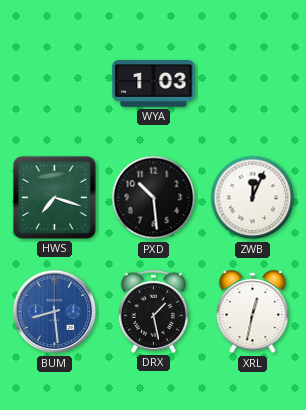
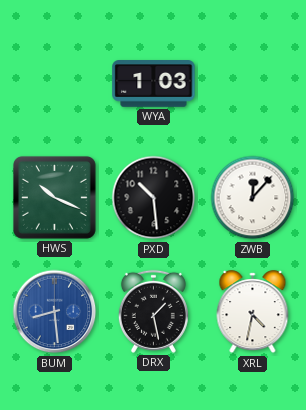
HWS: 7:18 -> 10:19
ZWB: 12:04 -> 12:07
XRL: 12:32 -> 4:32
